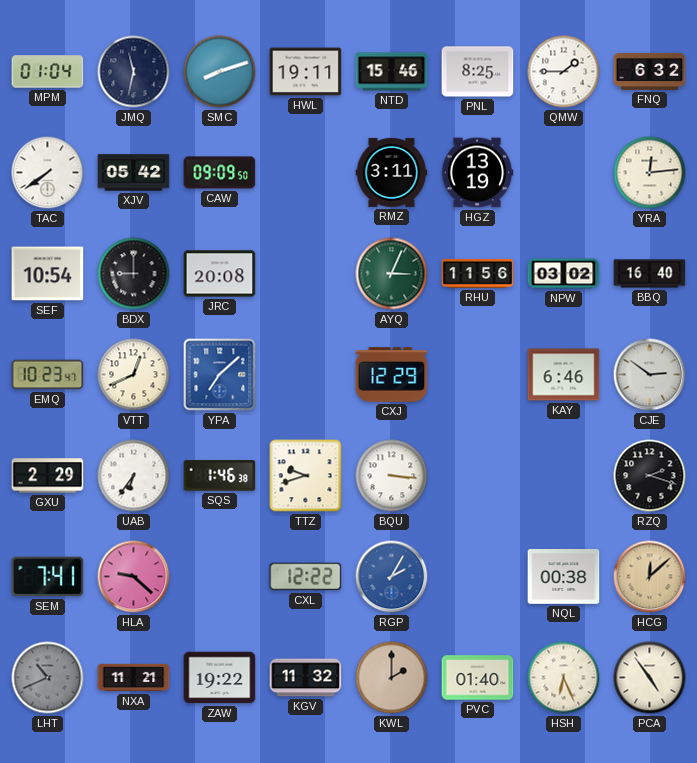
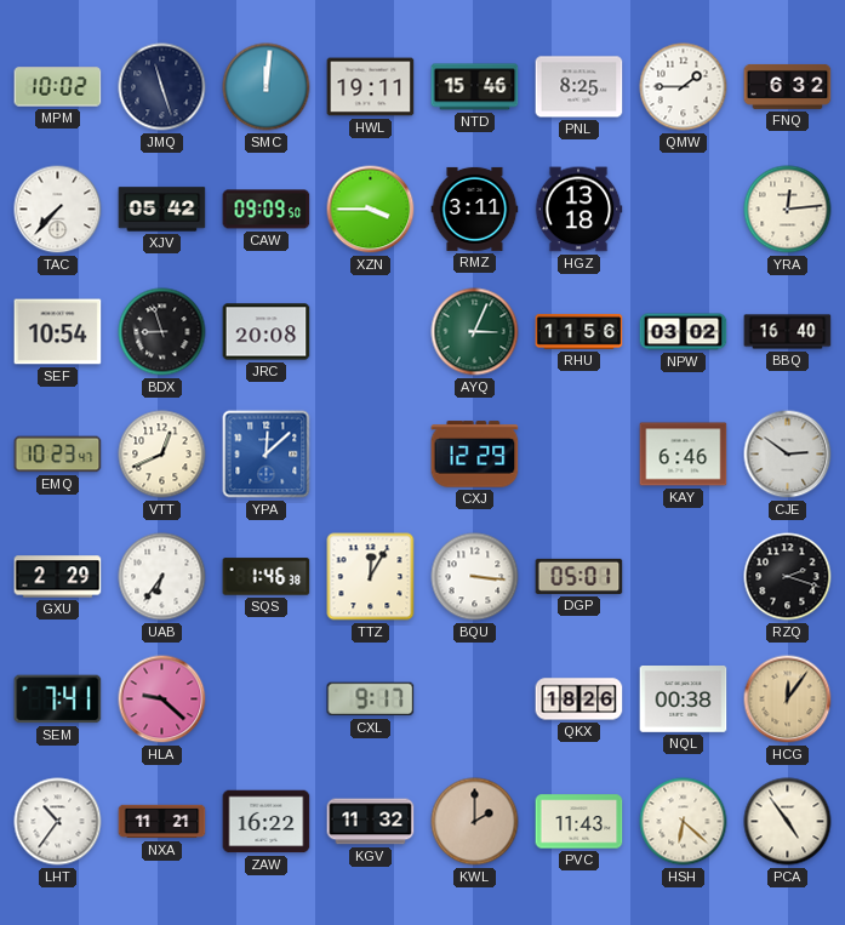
MPM: 01:04 -> 10:02
JMQ: 11:32 -> 11:27
SMC: 8:12 -> 12:01
TAC: 7:39 -> 7:37
XZN: none -> 3:45
HGZ: 13:19 -> 13:18
BDX: 9:00 -> 8:57
YPA: 7:08 -> 12:08
TTZ: 9:42 -> 12:05
DGP: none -> 05:01
CXL: 12:22 -> 9:17
RGP: 2:05 -> none
QKX: none -> 18:26
HCG: 12:08 -> 12:06
LHT: 10:41 -> 10:36
LHT dial: grey -> white
ZAW: 19:22 -> 16:22
PVC: 01:40 -> 11:43
HSH: 6:26 -> 6:22
